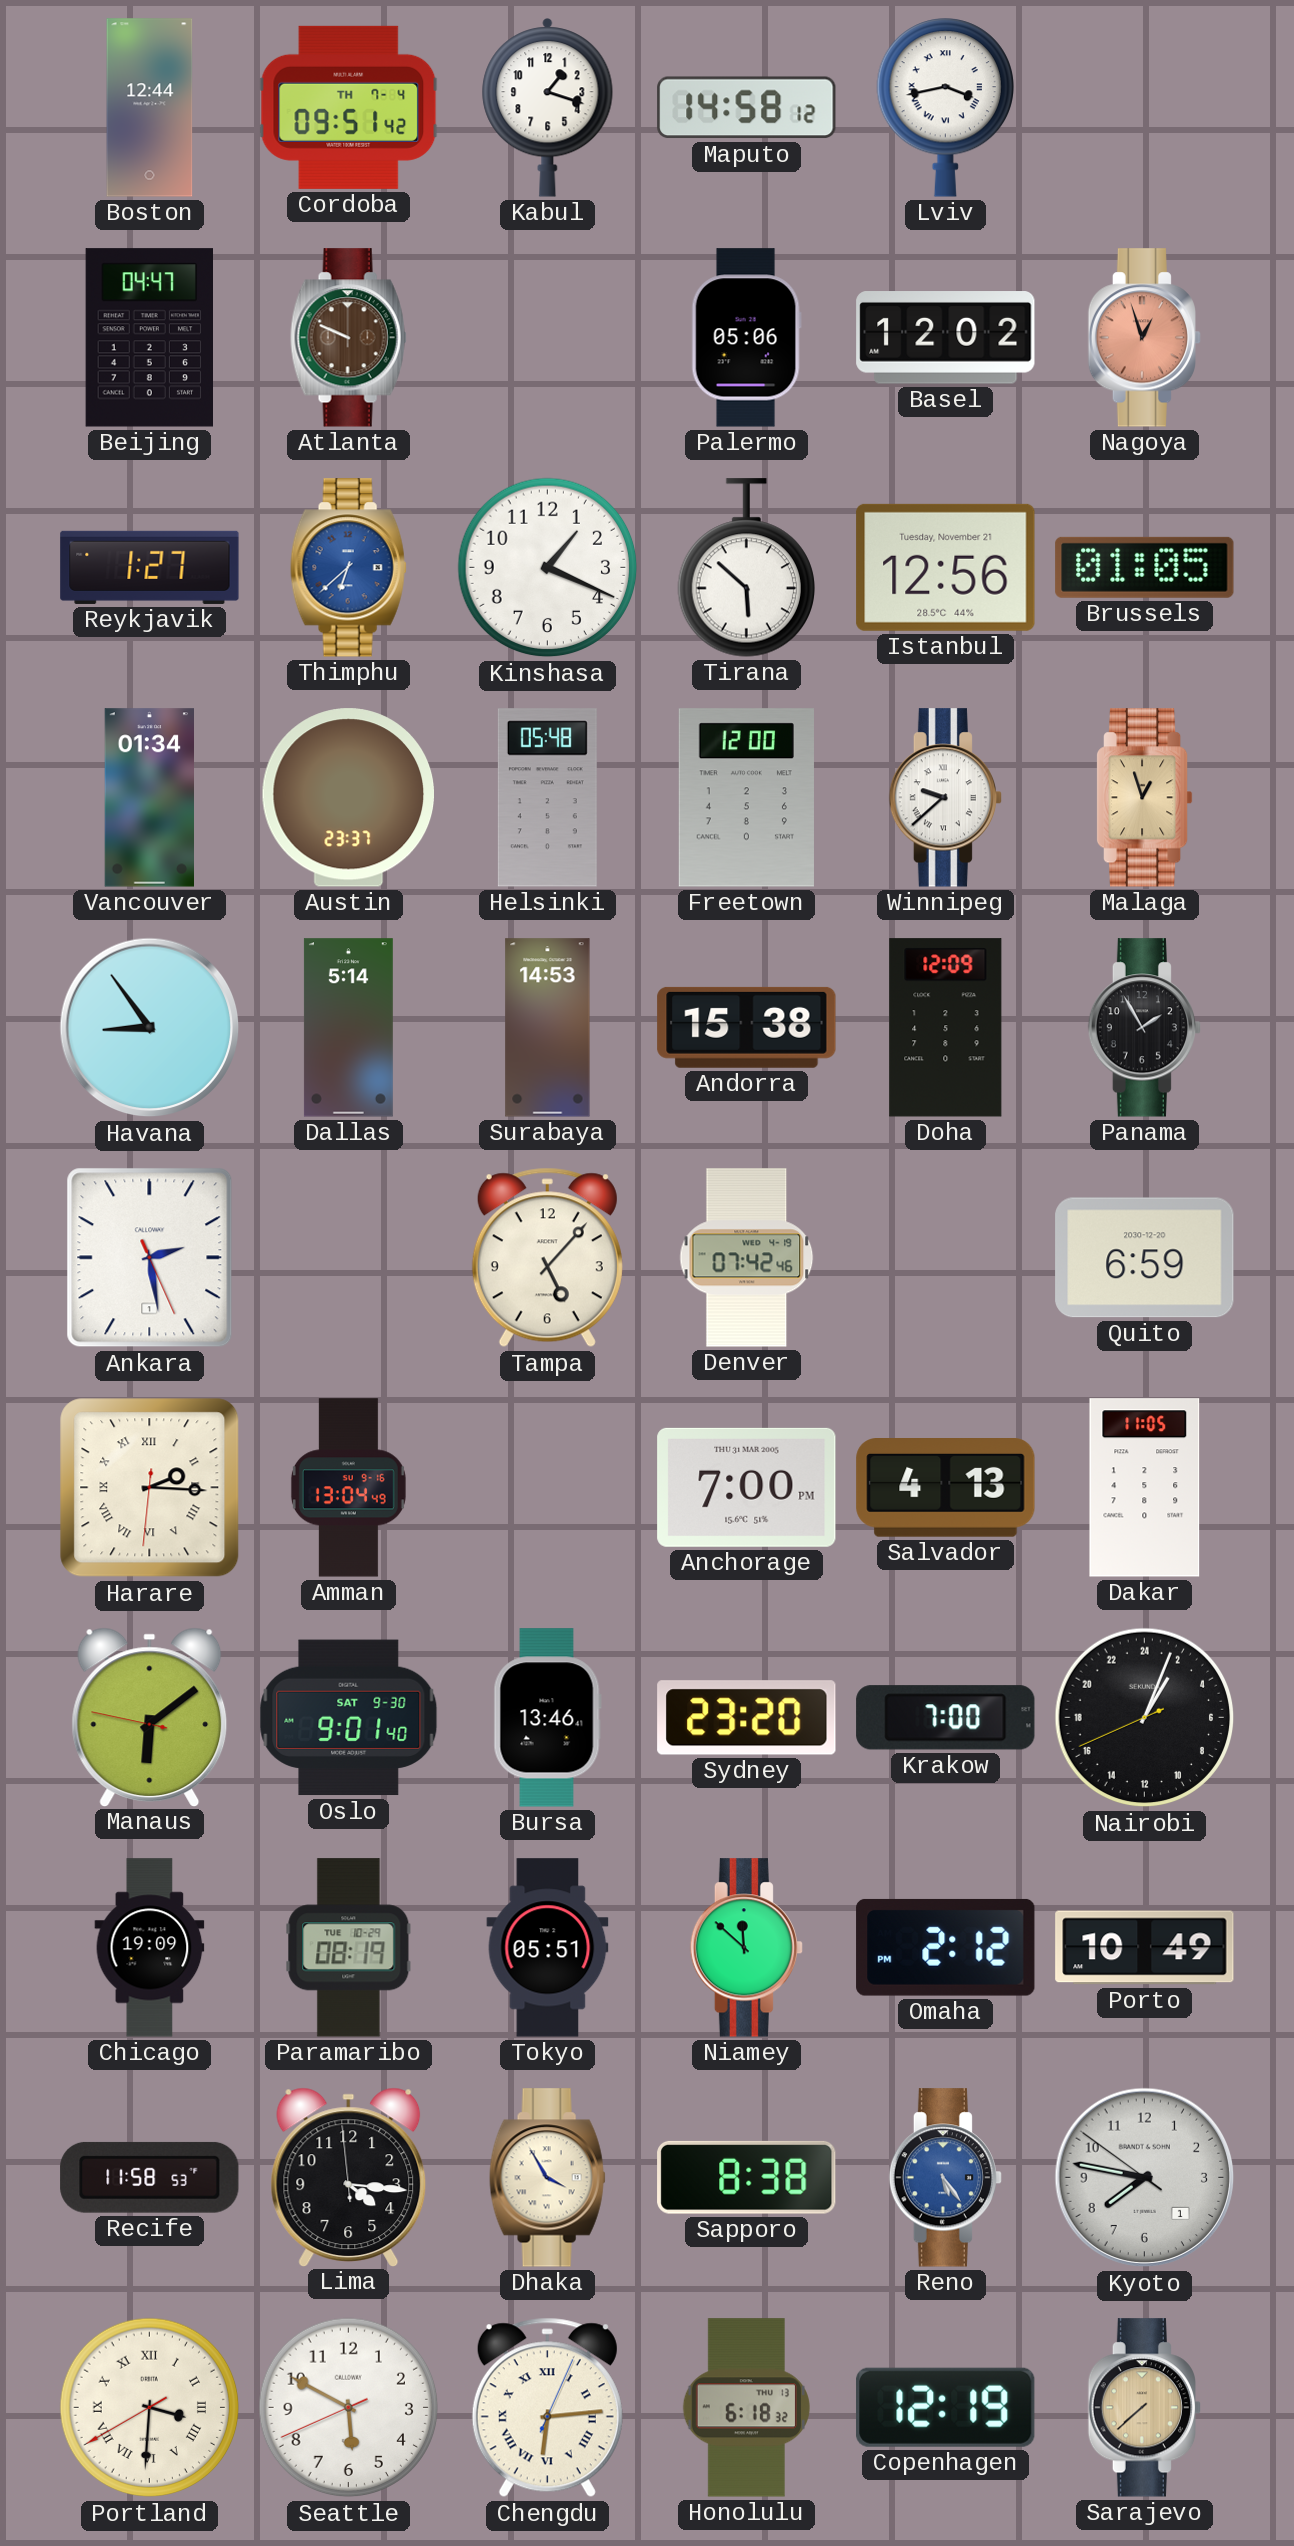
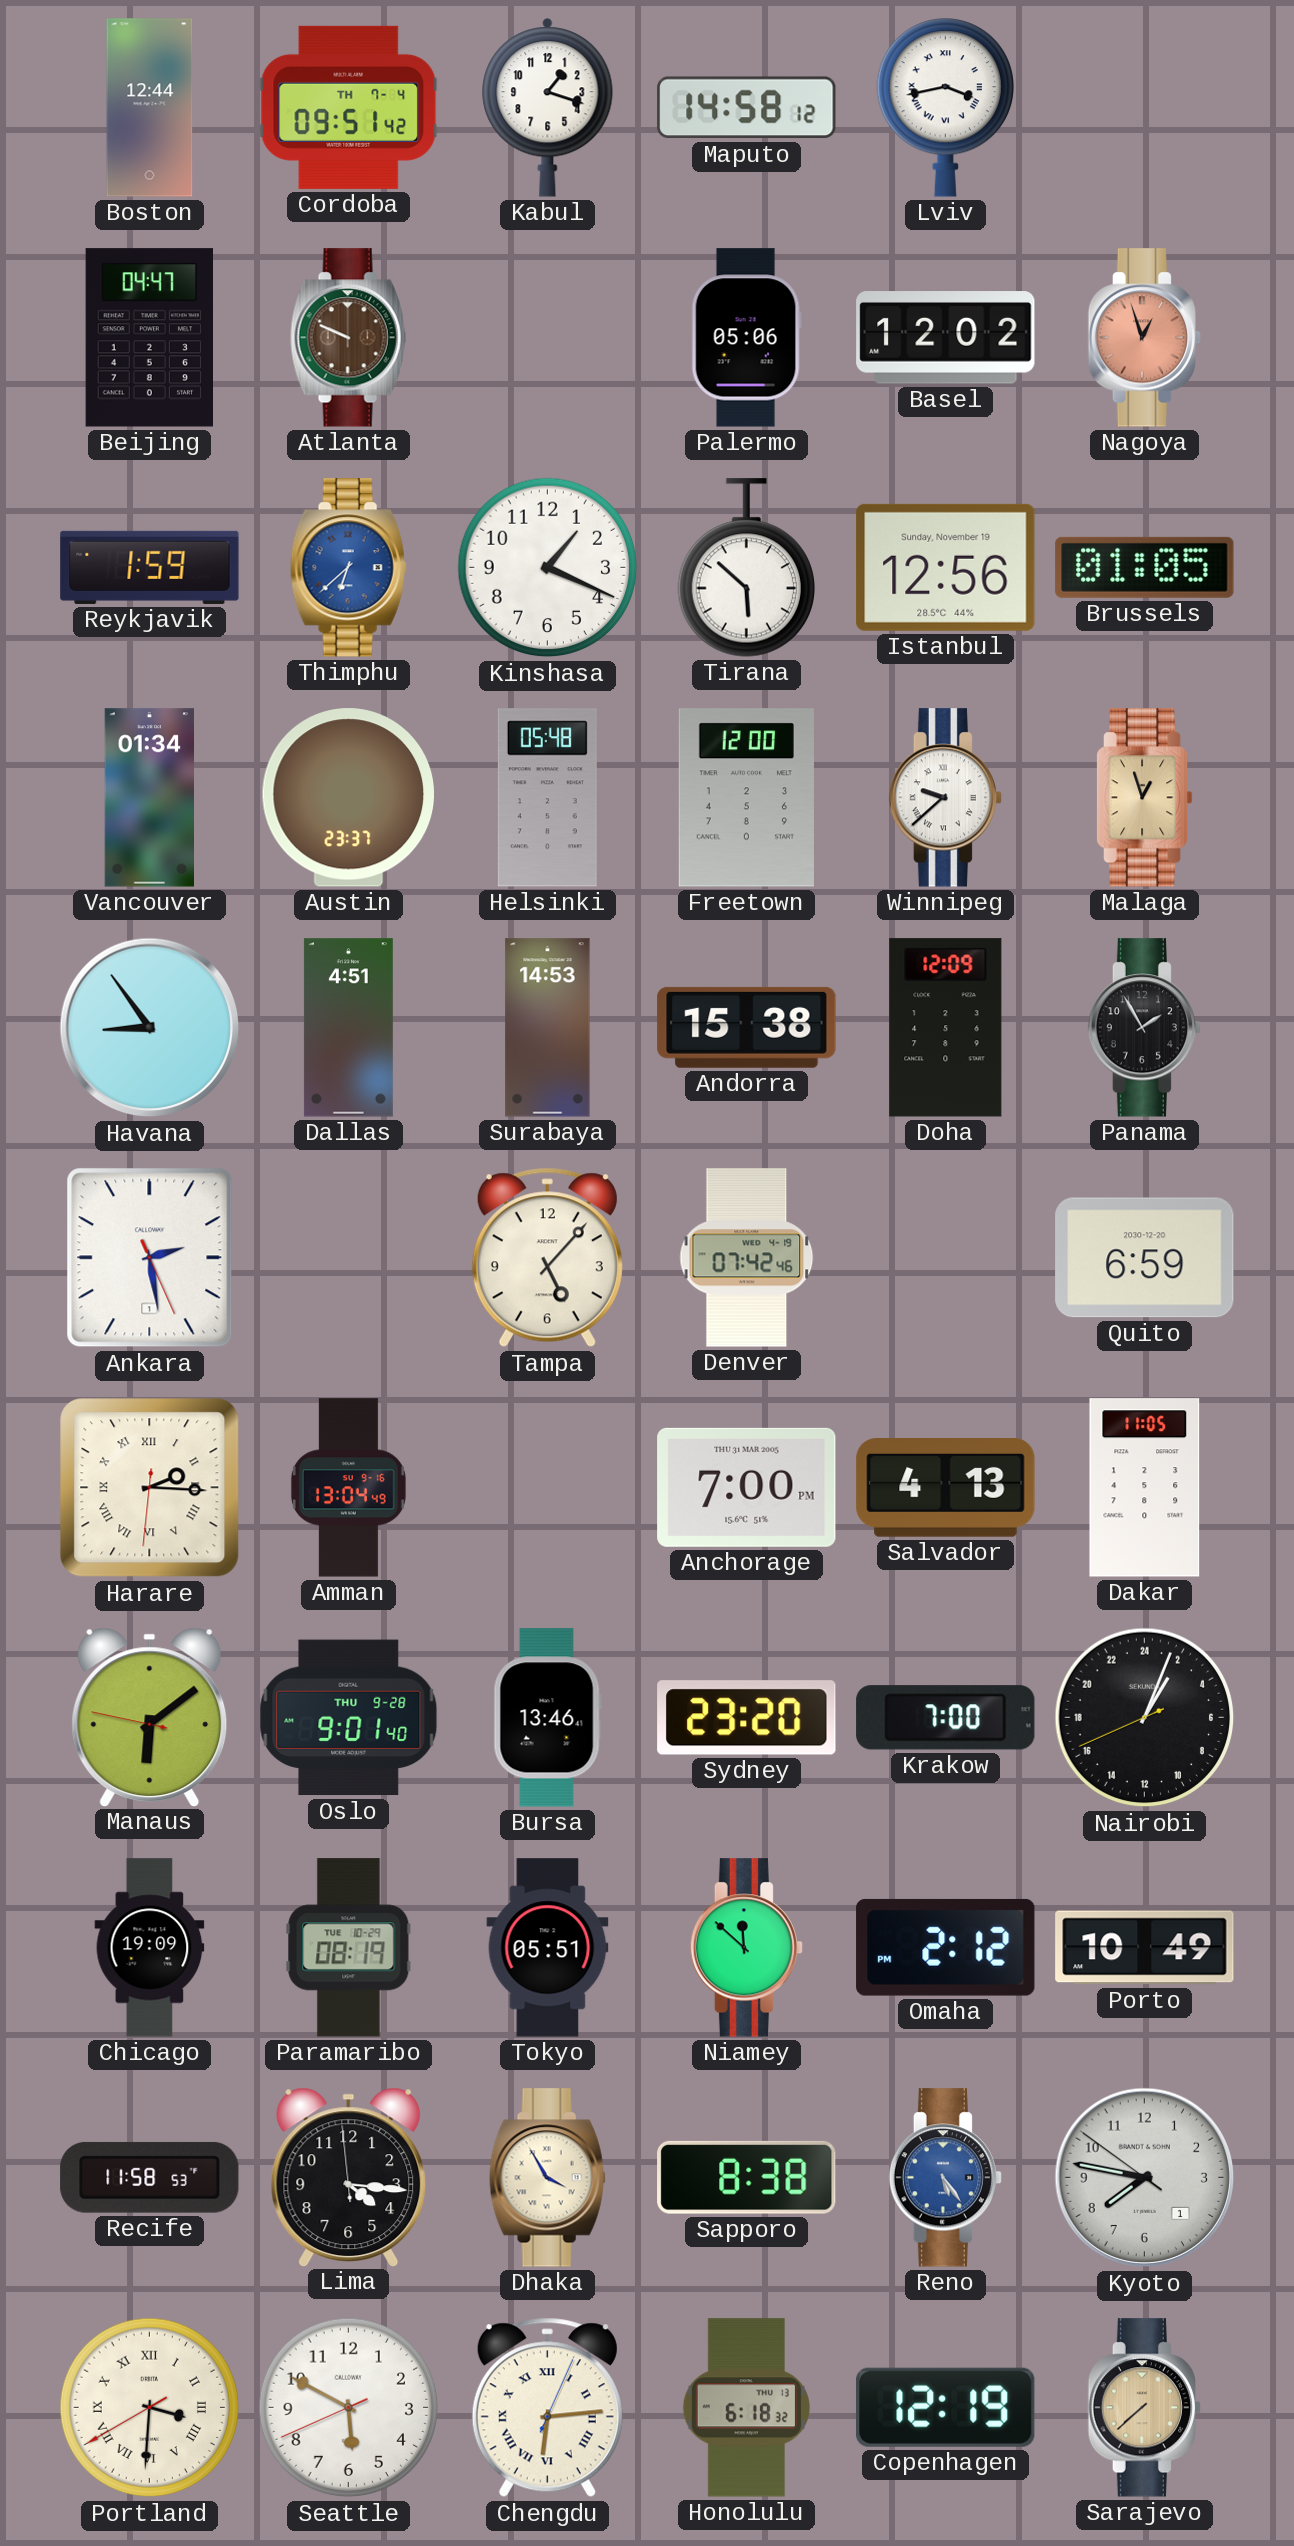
Reykjavik: 1:27 -> 1:59
Istanbul date: Tuesday, November 21 -> Sunday, November 19
Dallas: 5:14 -> 4:51
Oslo date: SAT 9-30 -> THU 9-28
